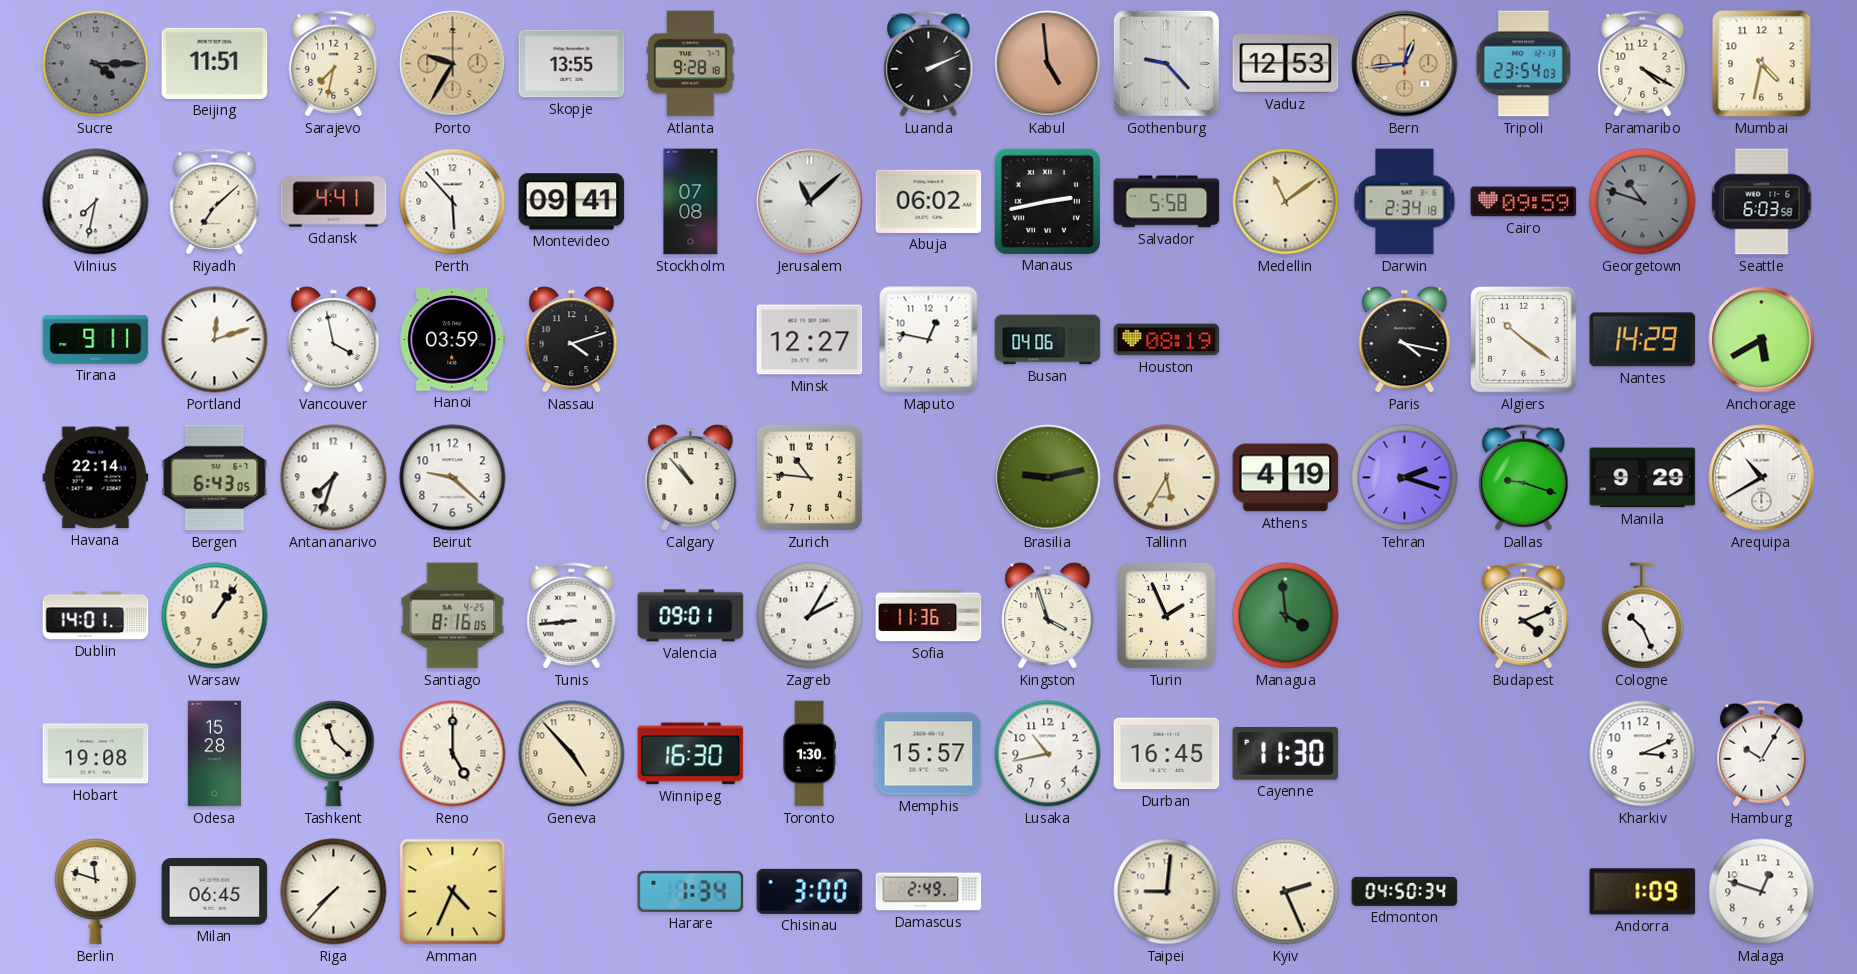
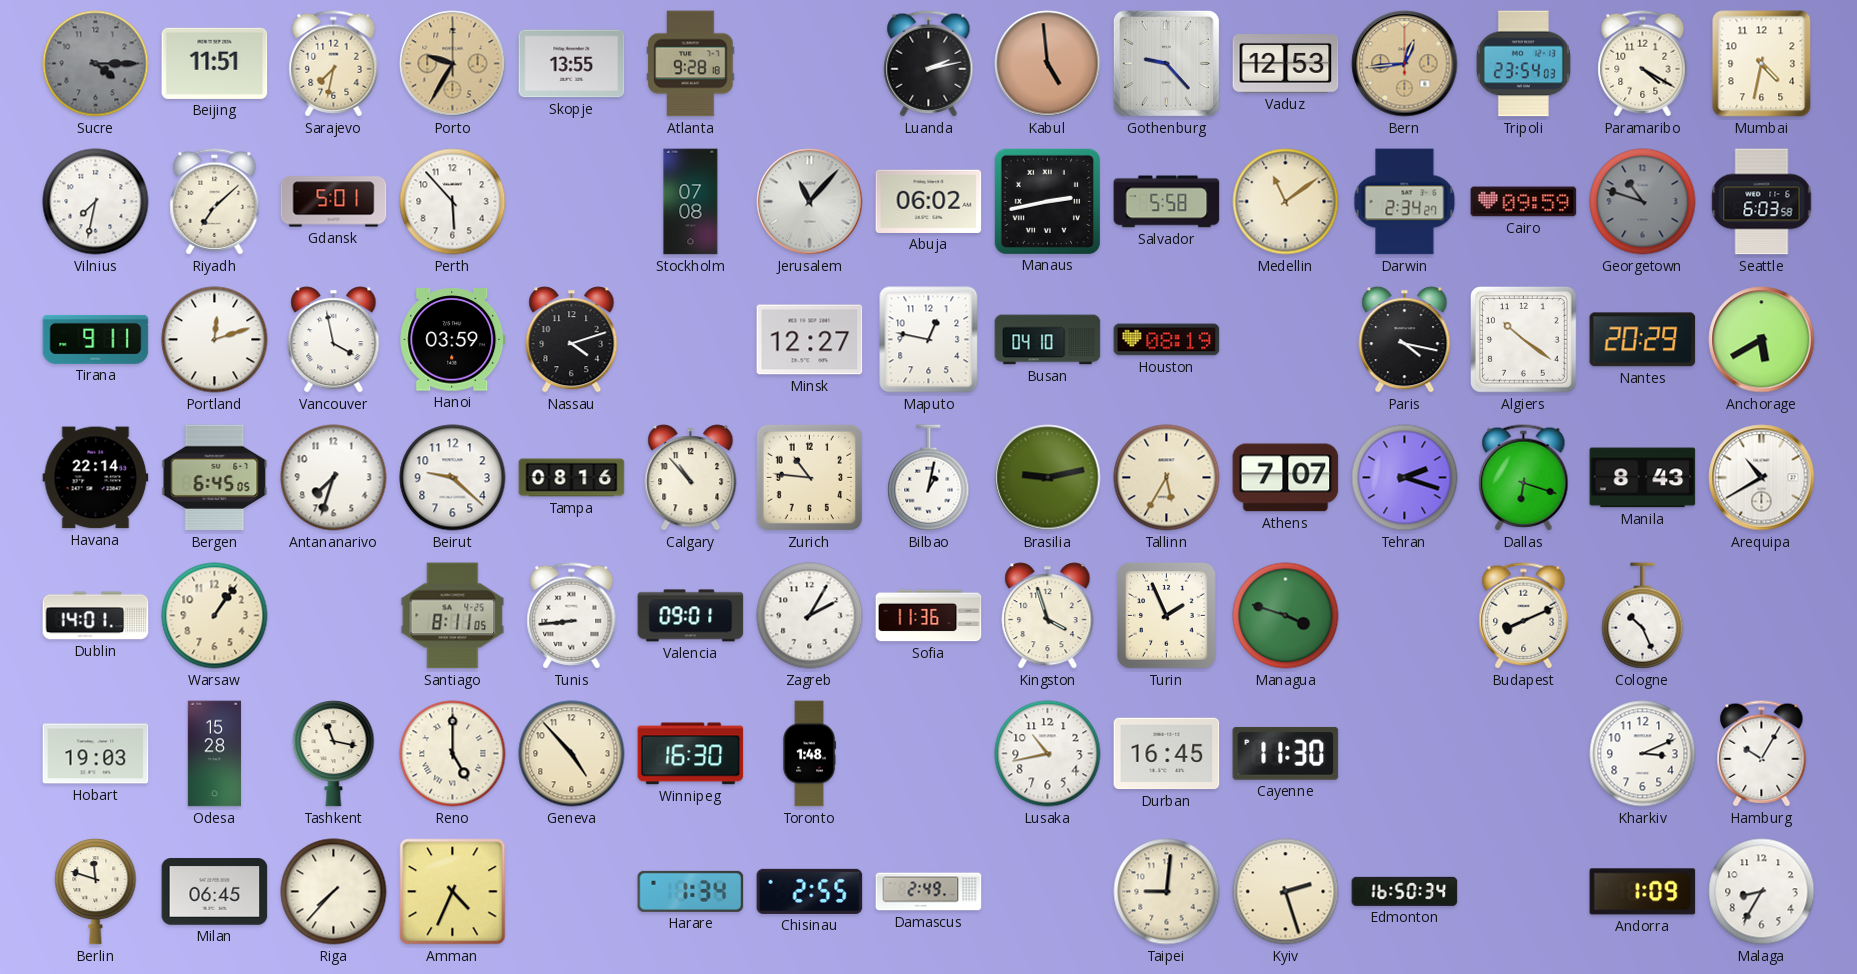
Luanda: 2:11 -> 2:13
Gdansk: 4:41 -> 5:01
Montevideo: 09:41 -> none
Jerusalem: 11:08 -> 11:07
Darwin: 2:34:18 -> 2:34:27
Busan: 04:06 -> 04:10
Nantes: 14:29 -> 20:29
Bergen: 6:43 -> 6:45
Tampa: none -> 08:16
Bilbao: none -> 1:02
Athens: 4:19 -> 7:07
Dallas: 9:18 -> 6:18
Manila: 9:29 -> 8:43
Santiago: 8:16 -> 8:11
Managua: 3:59 -> 3:48
Budapest: 4:11 -> 8:11
Hobart: 19:08 -> 19:03
Tashkent: 11:22 -> 11:17
Toronto: 1:30 -> 1:48
Memphis: 15:57 -> none
Chisinau: 3:00 -> 2:55
Kyiv: 2:26 -> 2:27
Edmonton: 04:50 -> 16:50
Malaga: 12:48 -> 8:35
